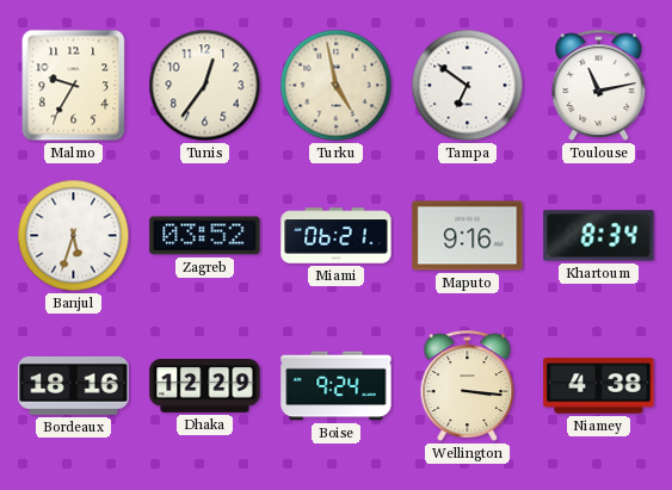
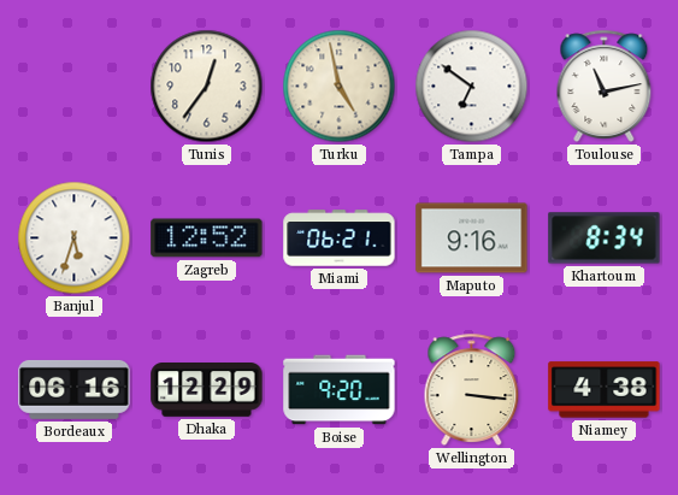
Malmo: 9:35 -> none
Zagreb: 03:52 -> 12:52
Bordeaux: 18:16 -> 06:16
Boise: 9:24 -> 9:20
